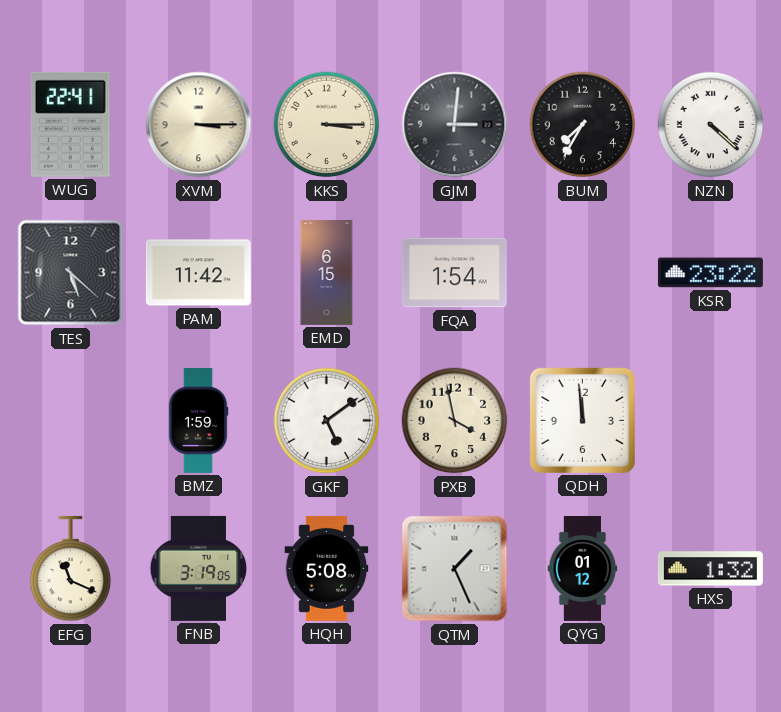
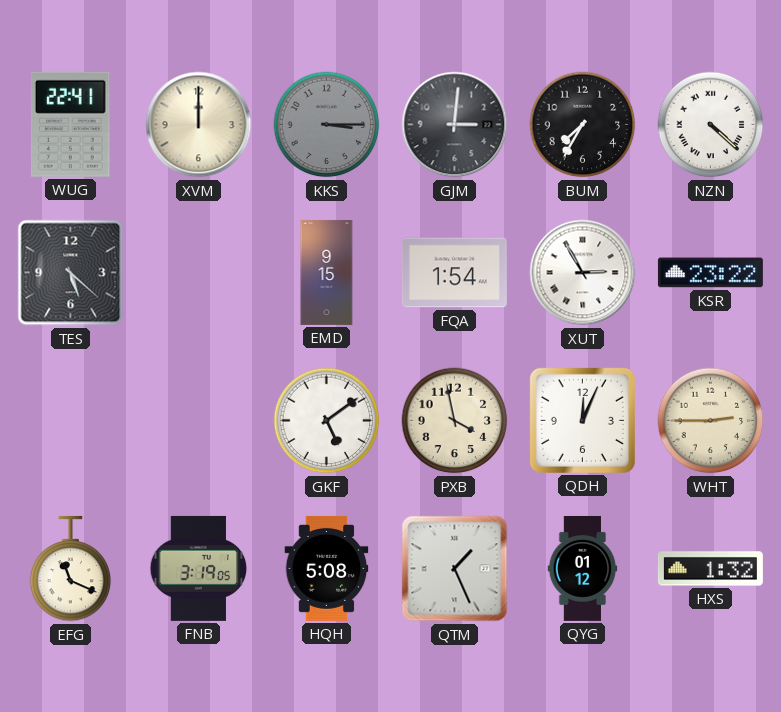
XVM: 3:15 -> 12:00
KKS dial: cream -> grey
PAM: 11:42 -> none
EMD: 6:15 -> 9:15
XUT: none -> 2:55
BMZ: 1:59 -> none
QDH: 11:59 -> 12:04
WHT: none -> 2:45
